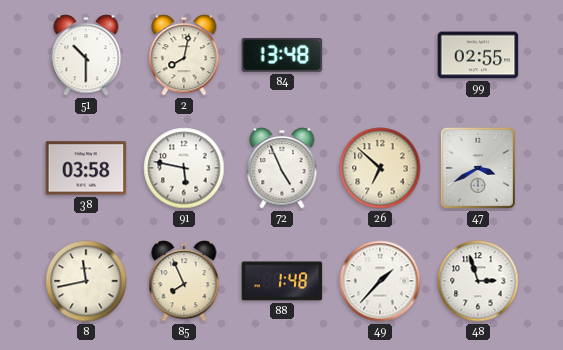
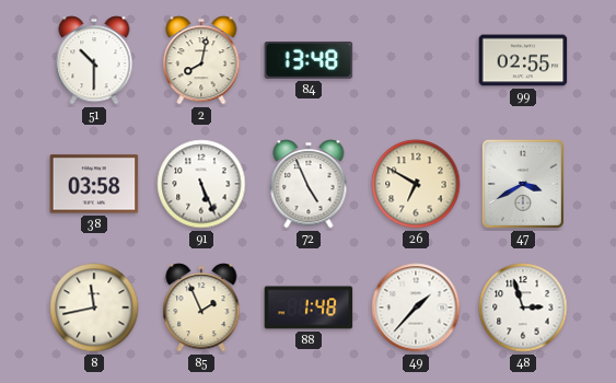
91: 5:47 -> 5:26
26: 6:52 -> 6:50
85: 7:56 -> 1:56
